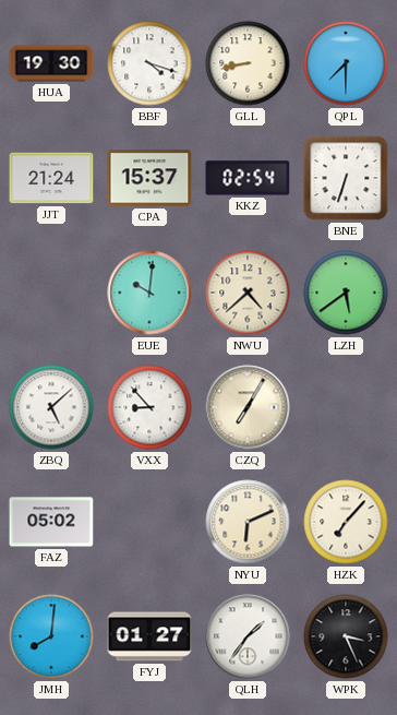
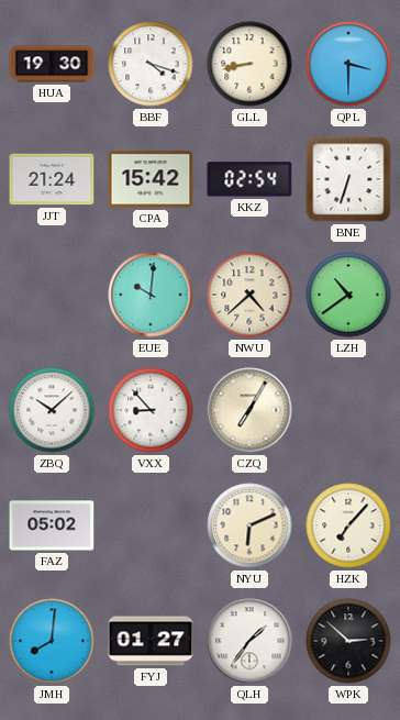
QPL: 7:30 -> 3:30
CPA: 15:37 -> 15:42
LZH: 5:39 -> 10:39
ZBQ: 5:08 -> 10:08
WPK: 3:26 -> 2:52
